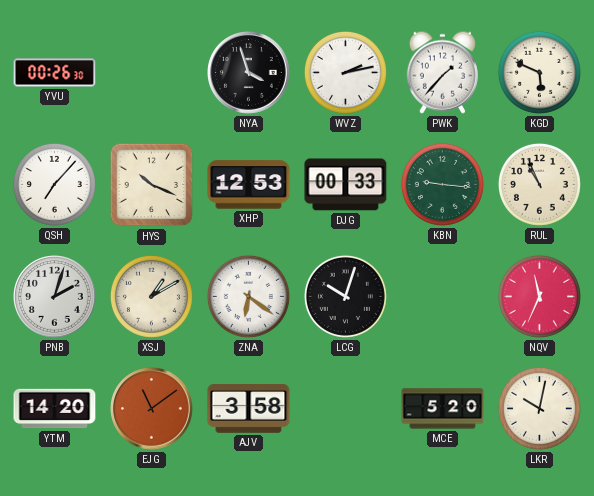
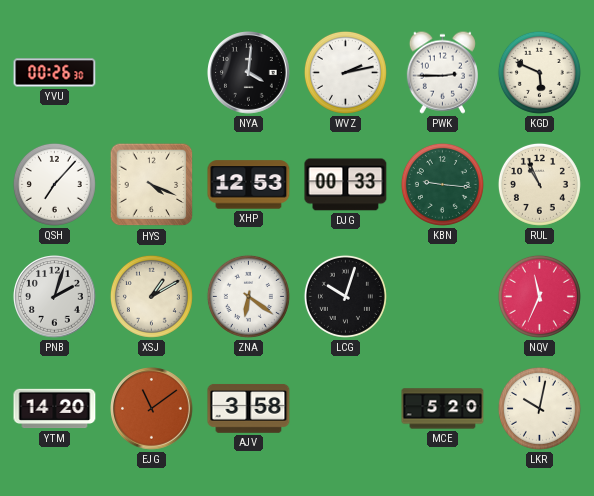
NYA: 3:57 -> 4:01
PWK: 1:37 -> 2:45
HYS: 10:19 -> 4:19
